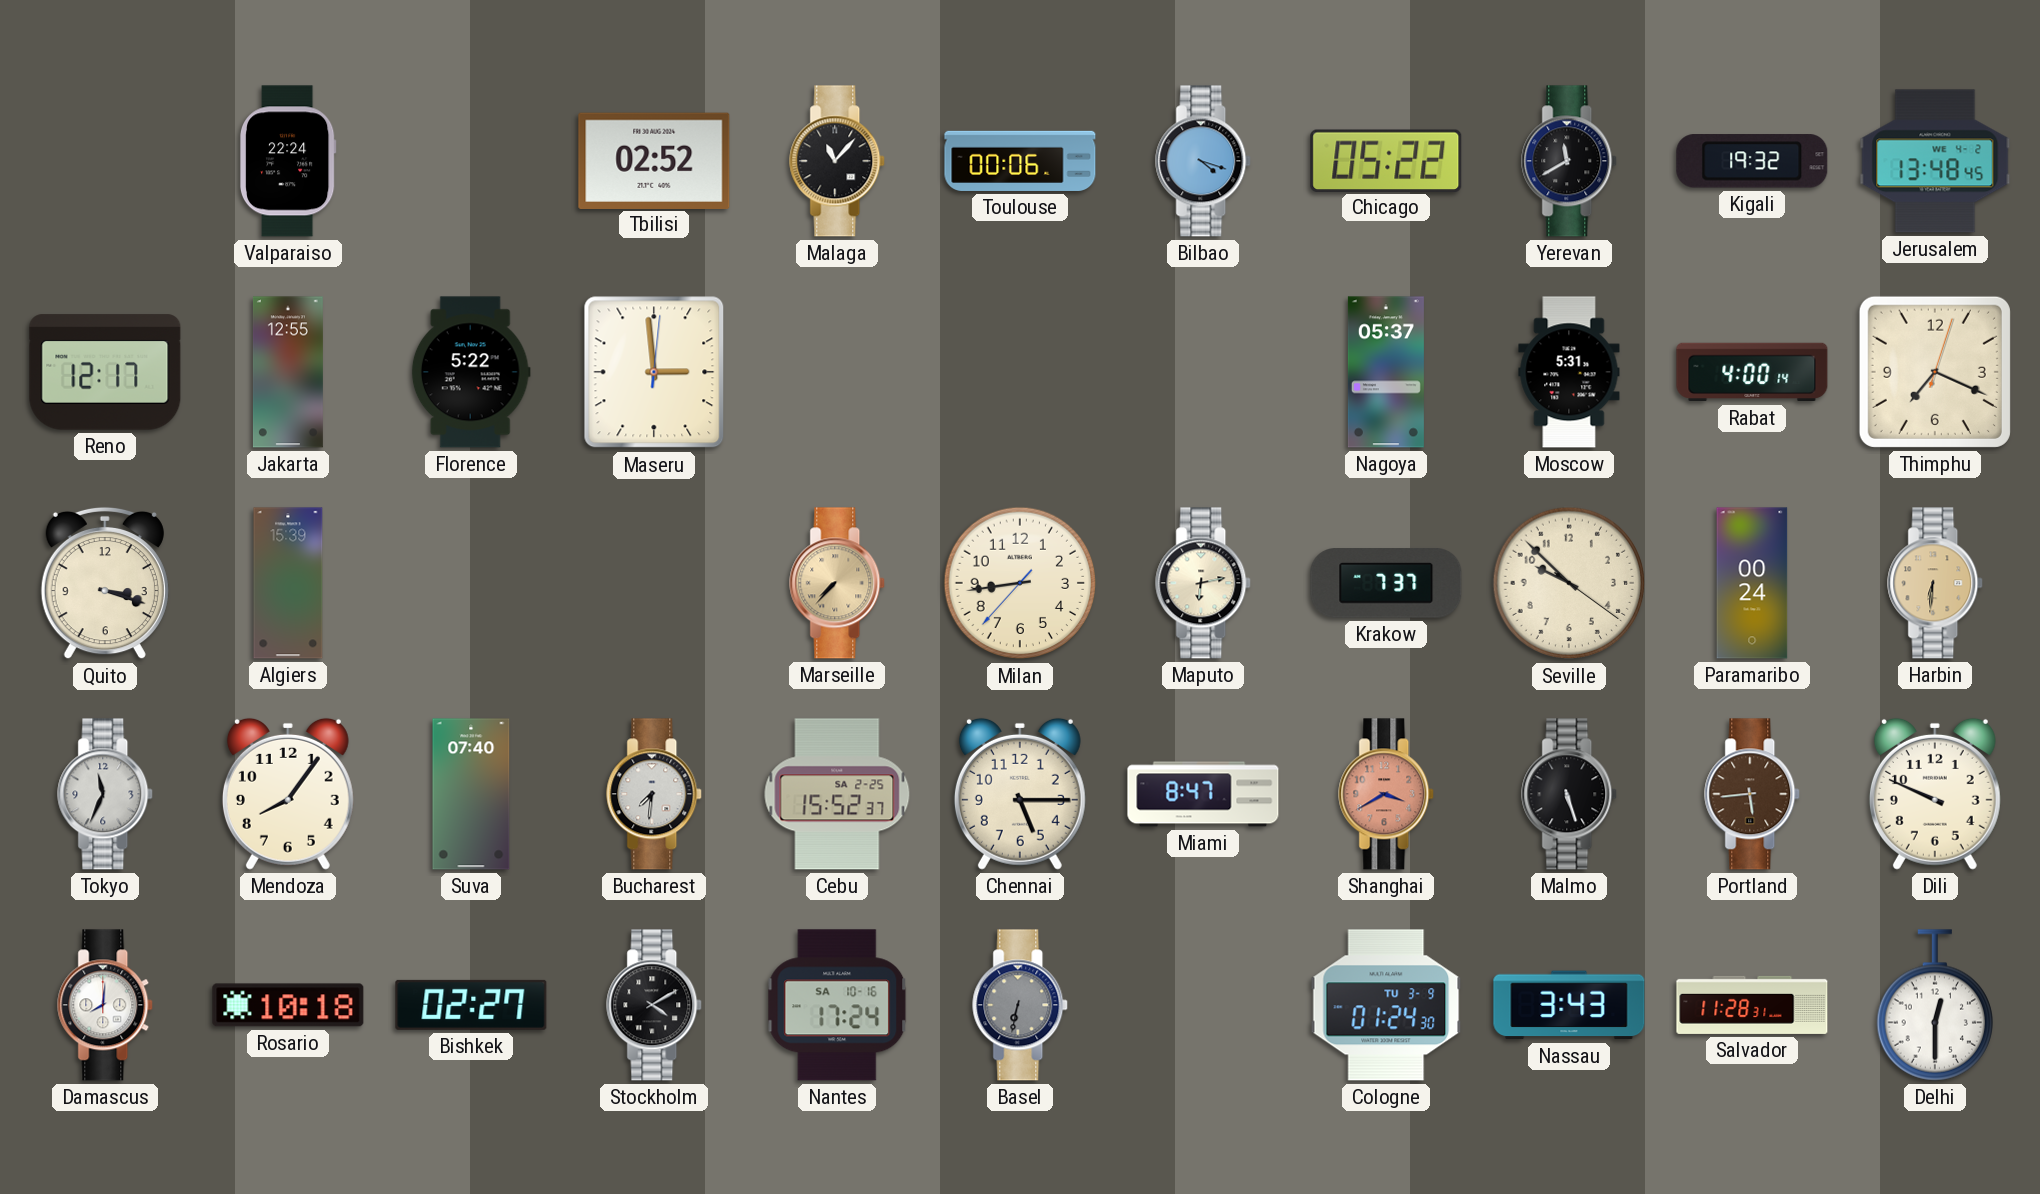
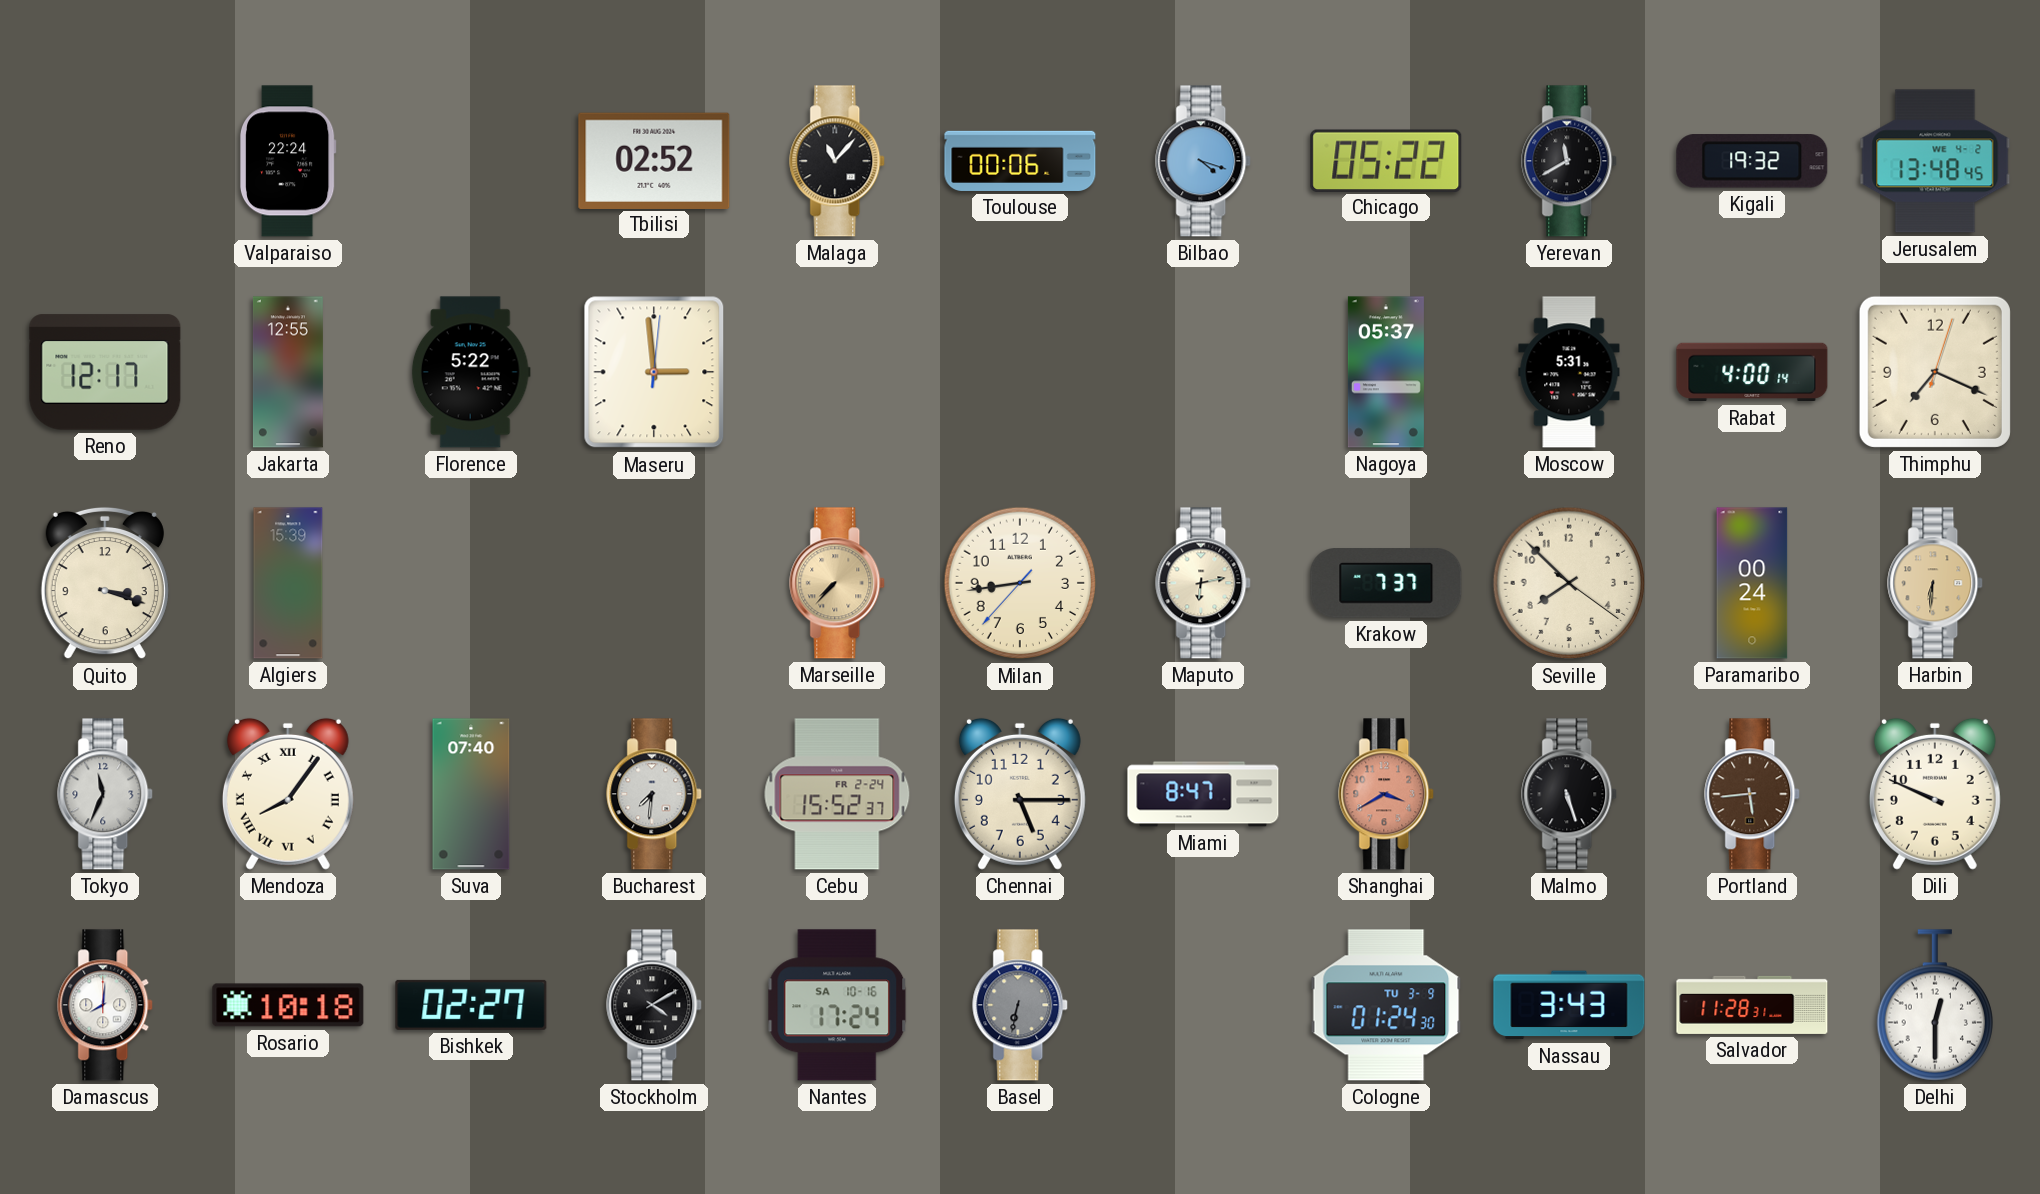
Seville: 9:52 -> 7:52
Mendoza numerals: Arabic -> Roman
Cebu date: SA 2-25 -> FR 2-24
